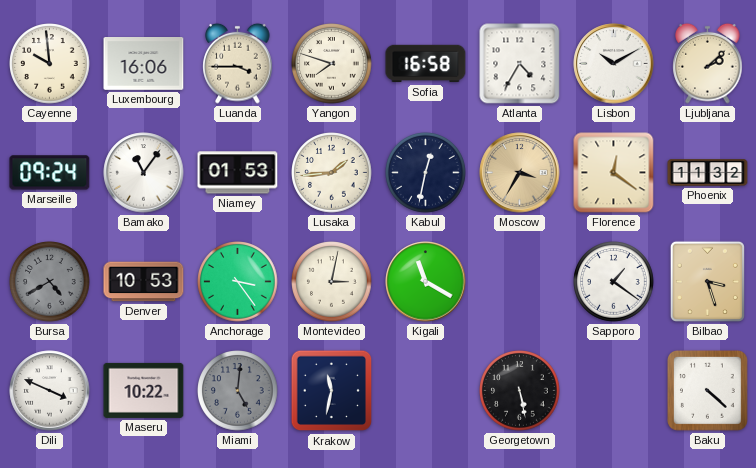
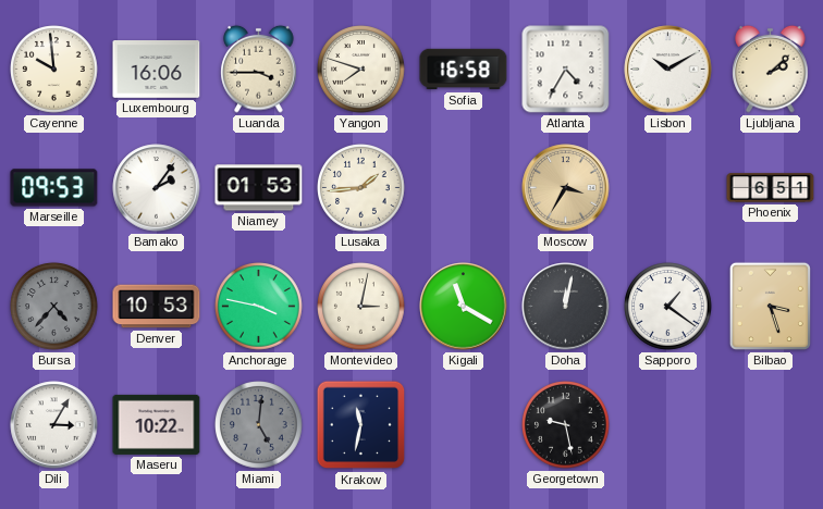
Marseille: 09:24 -> 09:53
Bamako: 11:06 -> 2:06
Kabul: 12:32 -> none
Florence: 12:21 -> none
Phoenix: 11:32 -> 6:51
Bursa: 4:40 -> 4:37
Anchorage: 3:24 -> 3:47
Doha: none -> 12:02
Dili: 3:49 -> 3:05
Georgetown: 5:28 -> 9:28
Baku: 4:22 -> none
